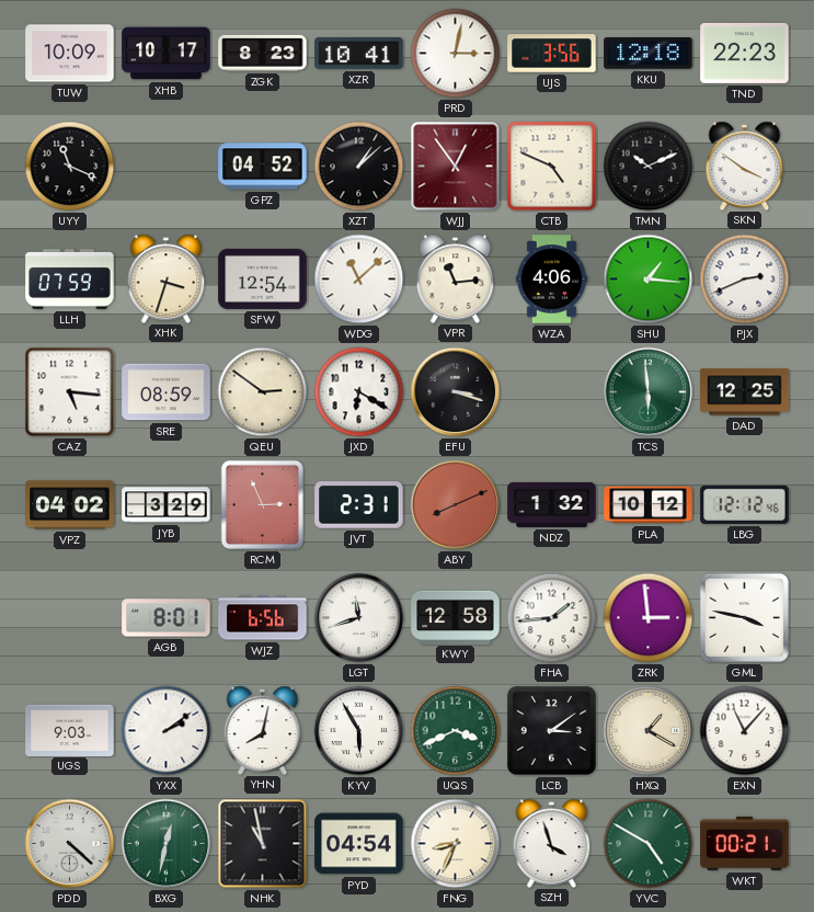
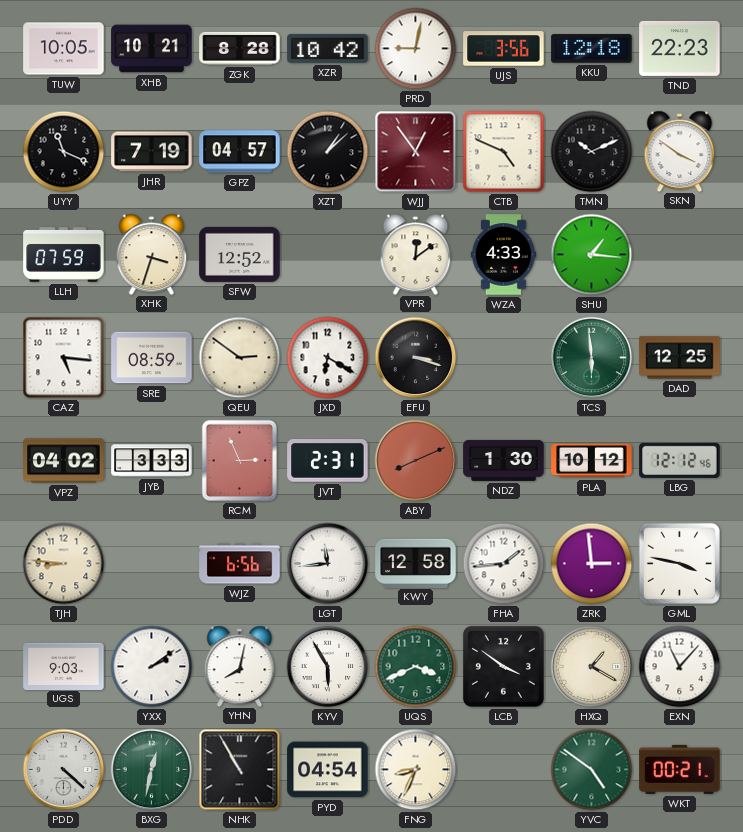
TUW: 10:09 -> 10:05
XHB: 10:17 -> 10:21
ZGK: 8:23 -> 8:28
XZR: 10:41 -> 10:42
PRD: 3:02 -> 9:02
JHR: none -> 7:19
GPZ: 04:52 -> 04:57
SFW: 12:54 -> 12:52
WDG: 11:08 -> none
VPR: 11:14 -> 12:09
WZA: 4:06 -> 4:33
PJX: 2:41 -> none
JYB: 3:29 -> 3:33
NDZ: 1:32 -> 1:30
TJH: none -> 8:46
AGB: 8:01 -> none
LGT: 11:42 -> 11:44
LCB: 3:09 -> 3:51
NHK: 10:58 -> 10:55
SZH: 3:57 -> none
YVC: 4:50 -> 4:51
